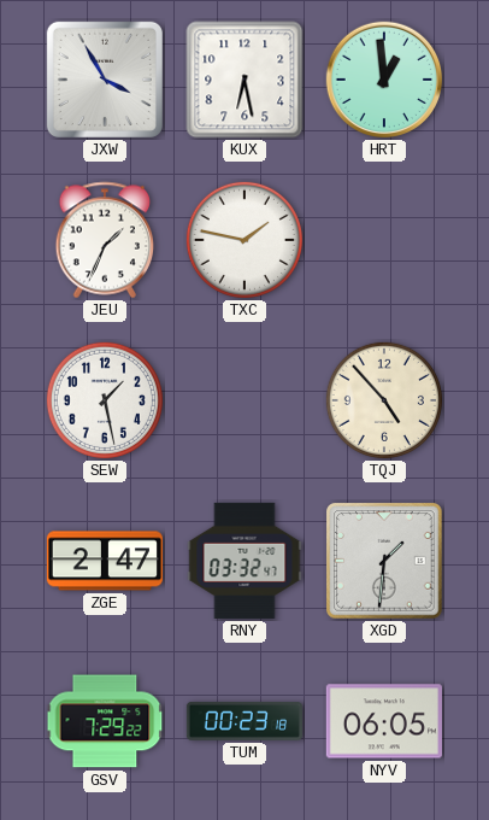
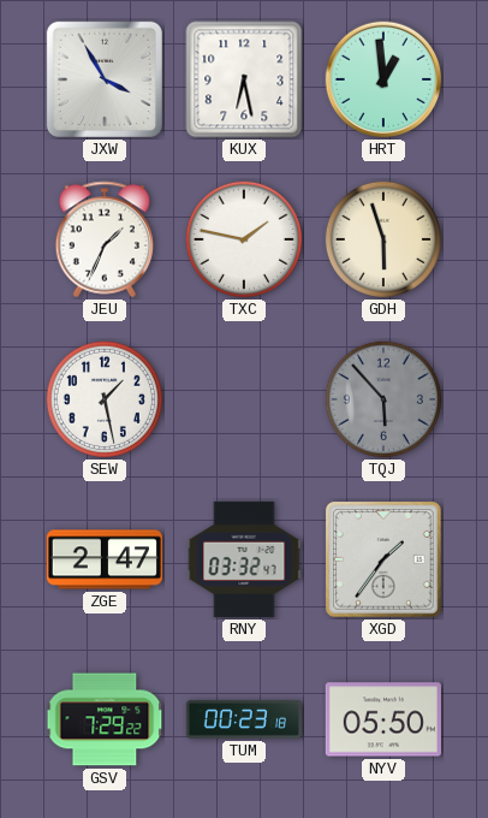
GDH: none -> 5:57
TQJ: 4:53 -> 5:53
TQJ dial: cream -> grey
XGD: 1:31 -> 1:36
NYV: 06:05 -> 05:50
